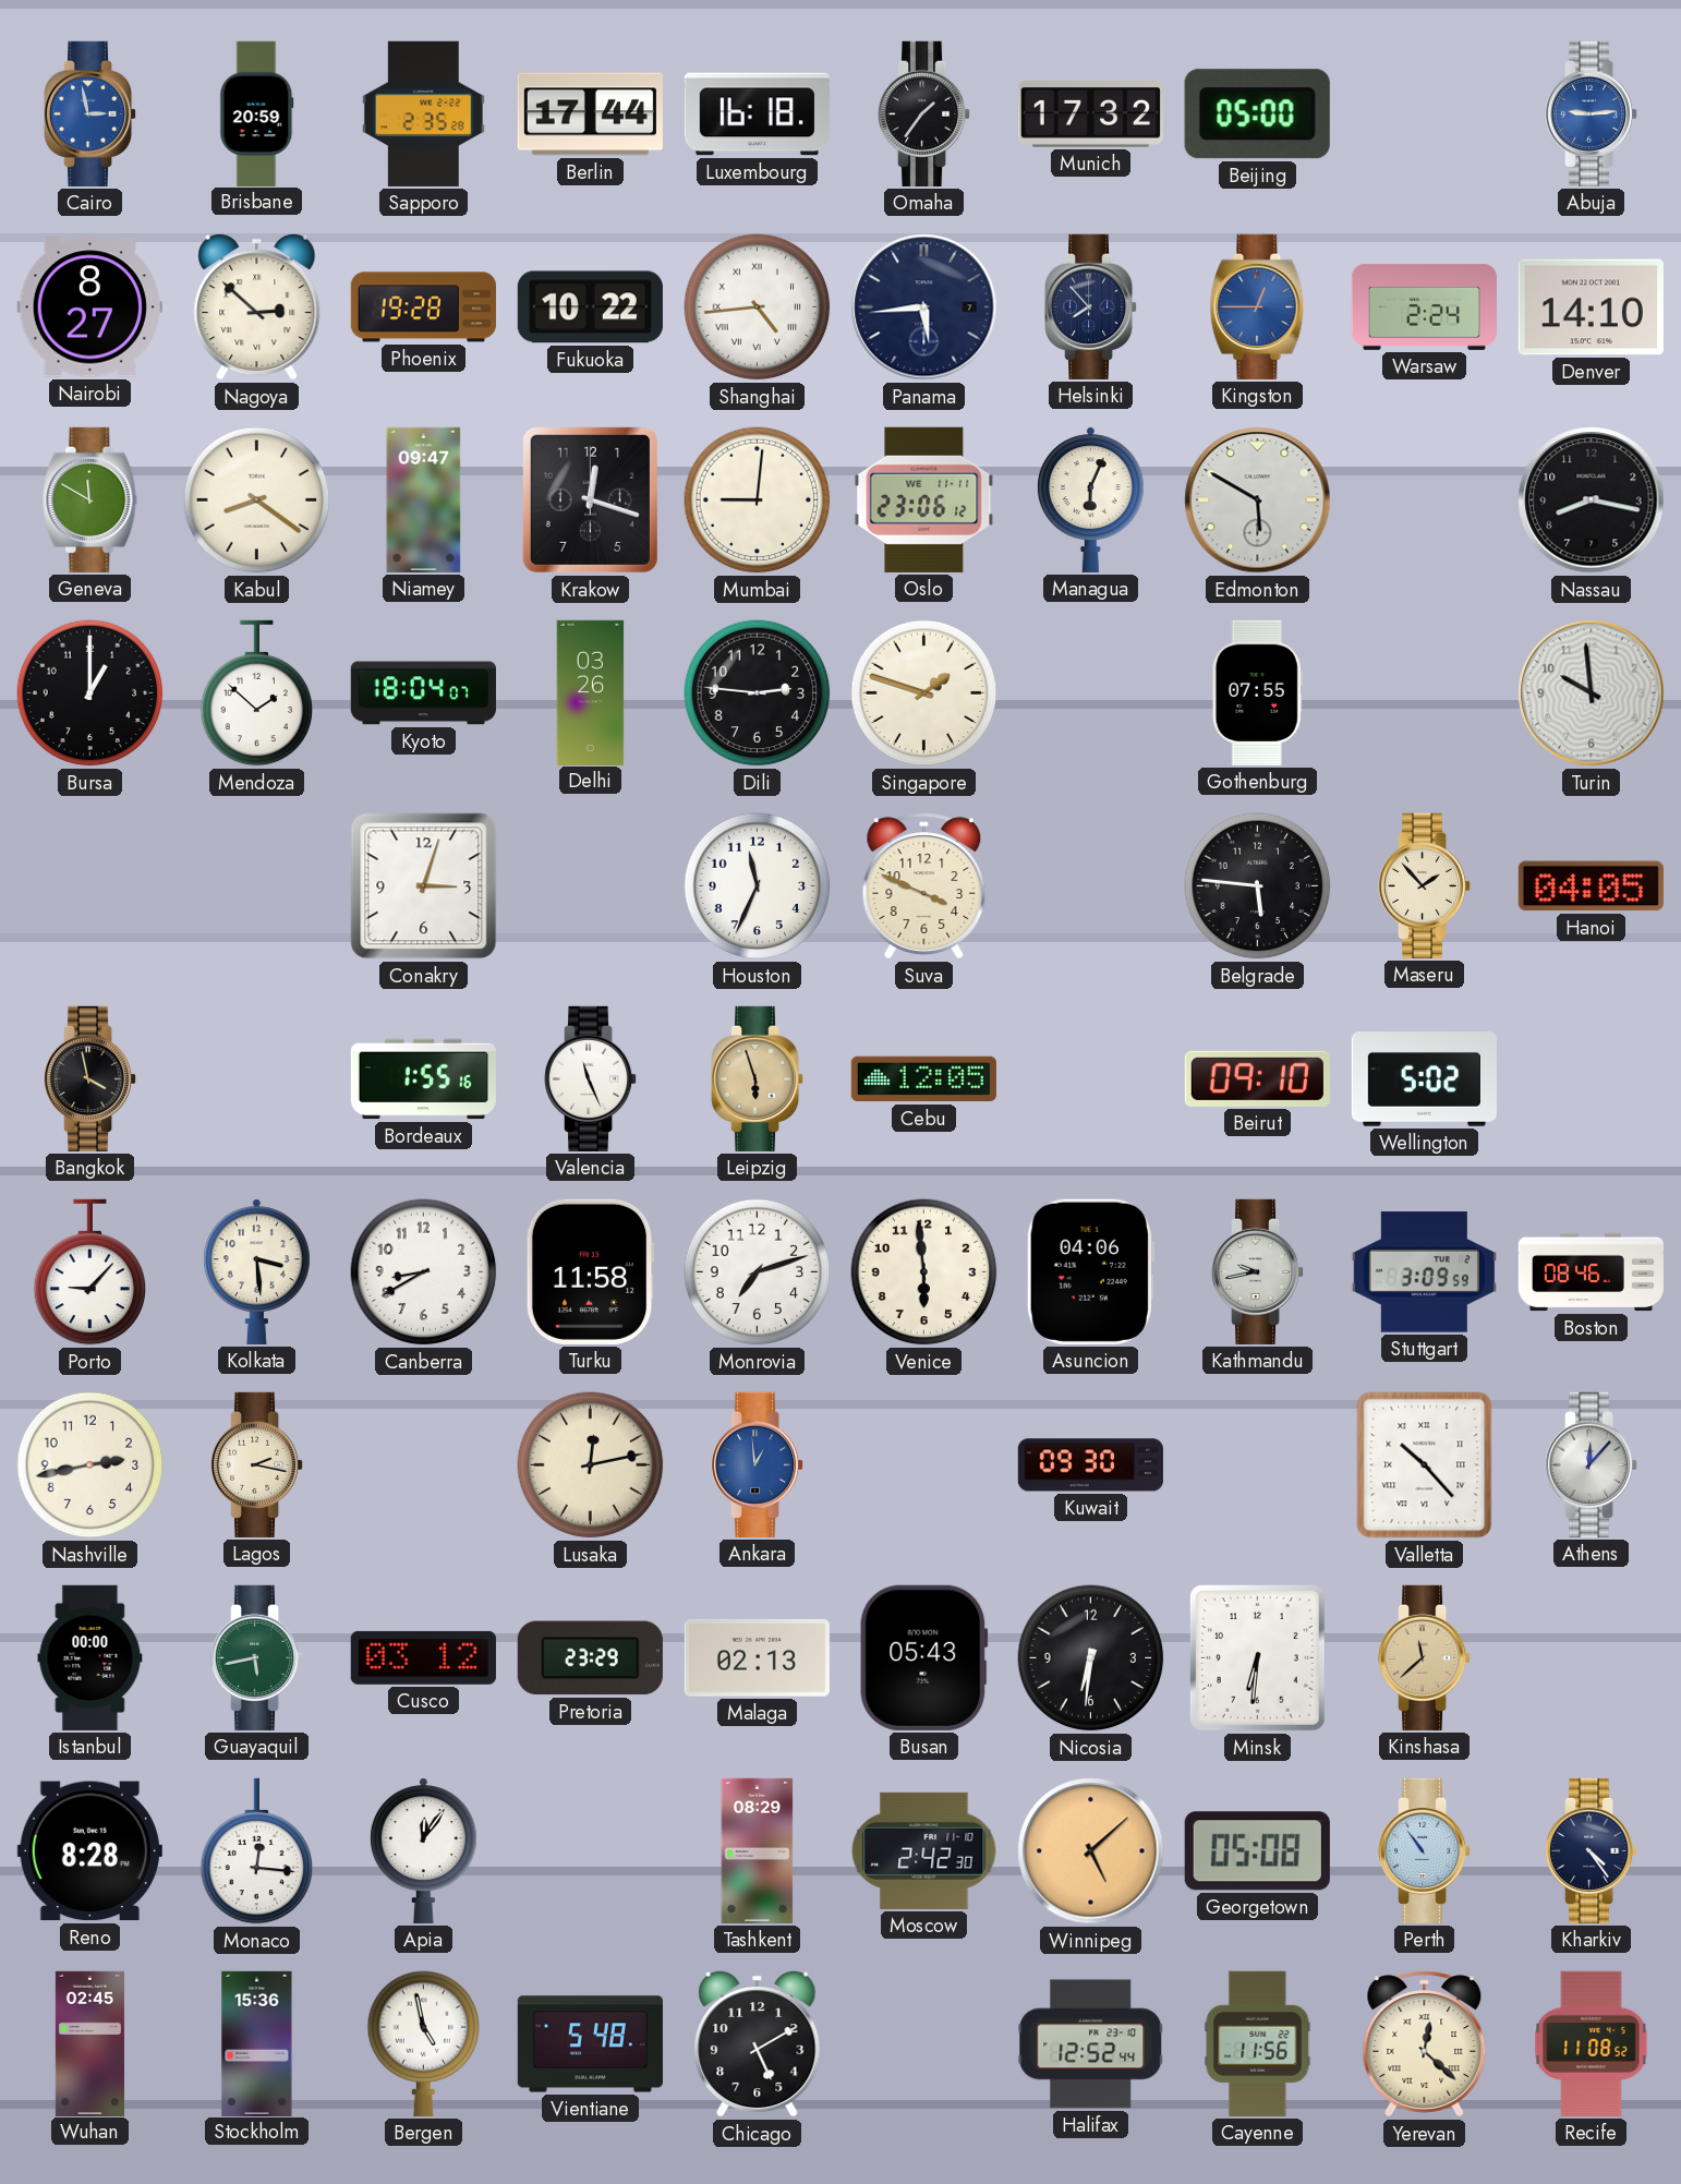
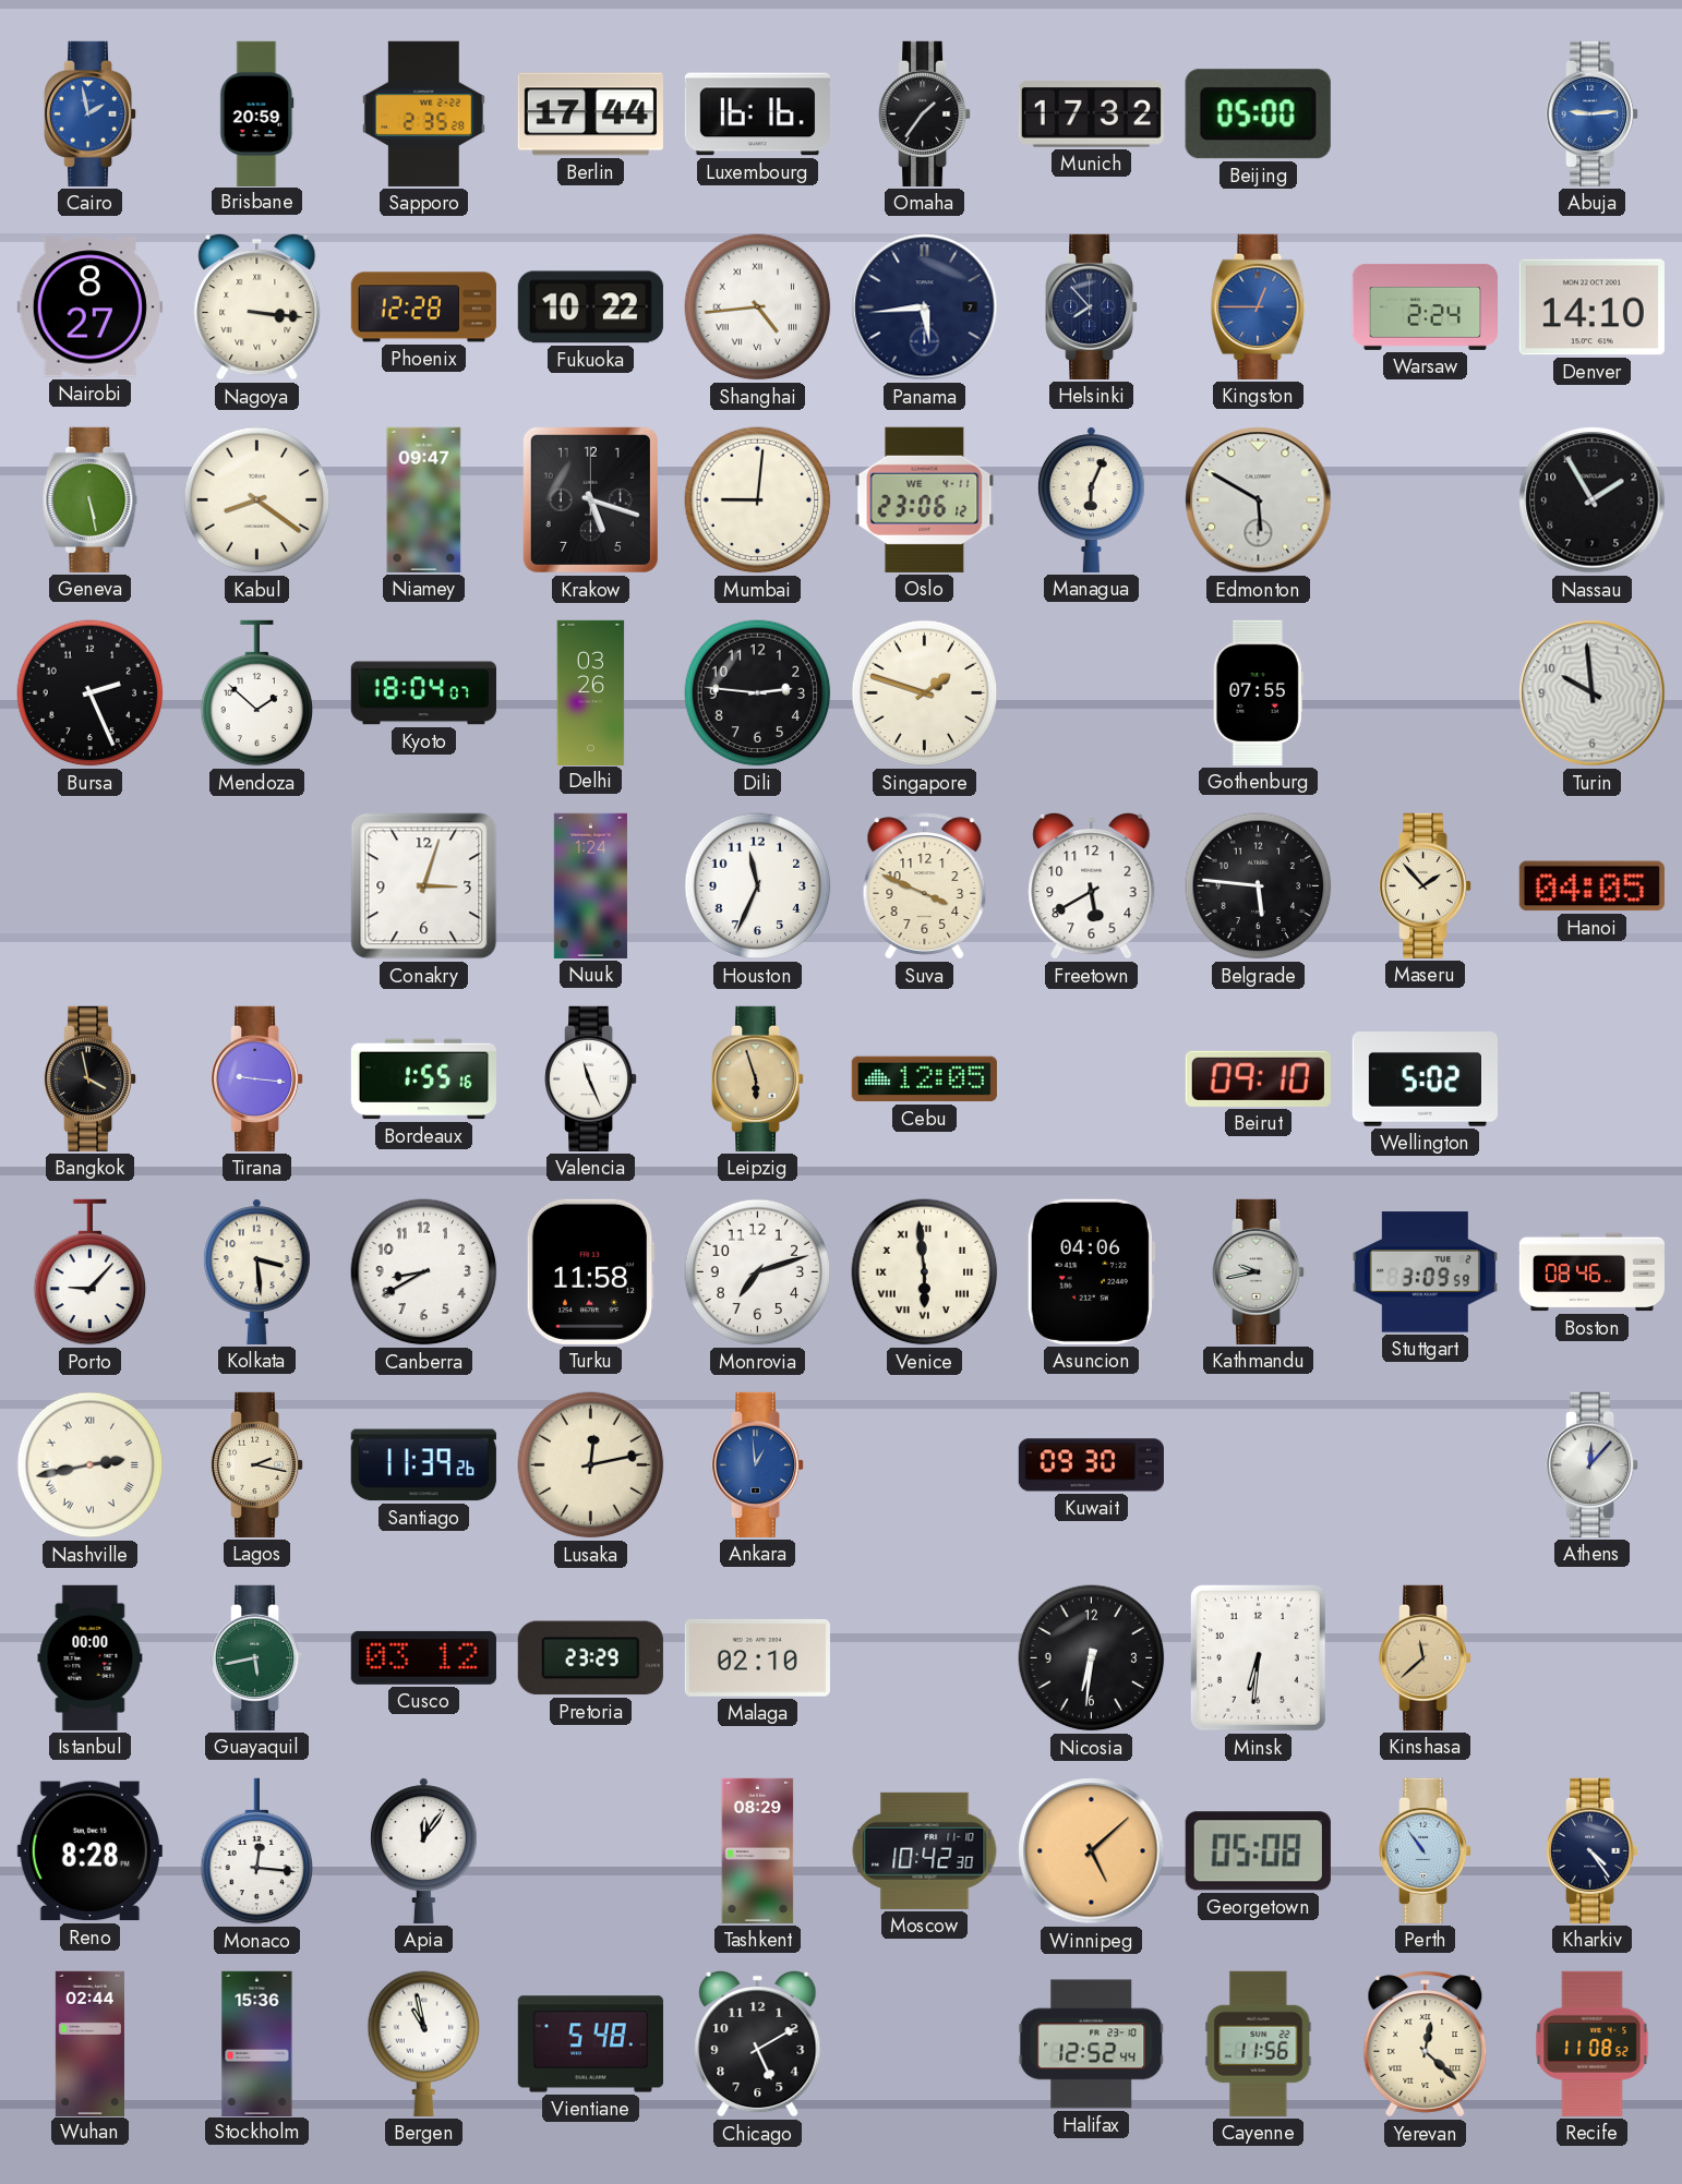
Cairo: 2:58 -> 1:58
Luxembourg: 16:18 -> 16:16
Nagoya: 2:52 -> 3:16
Phoenix: 19:28 -> 12:28
Geneva: 11:50 -> 5:28
Krakow: 12:18 -> 5:18
Oslo date: WE 11-11 -> WE 4-11
Nassau: 8:17 -> 1:55
Bursa: 1:00 -> 2:26
Nuuk: none -> 1:24
Freetown: none -> 5:40
Tirana: none -> 9:16
Venice numerals: Arabic -> Roman
Nashville numerals: Arabic -> Roman
Santiago: none -> 11:39
Valletta: 10:23 -> none
Malaga: 02:13 -> 02:10
Busan: 05:43 -> none
Moscow: 2:42 -> 10:42
Wuhan: 02:45 -> 02:44
Bergen: 4:58 -> 10:58
